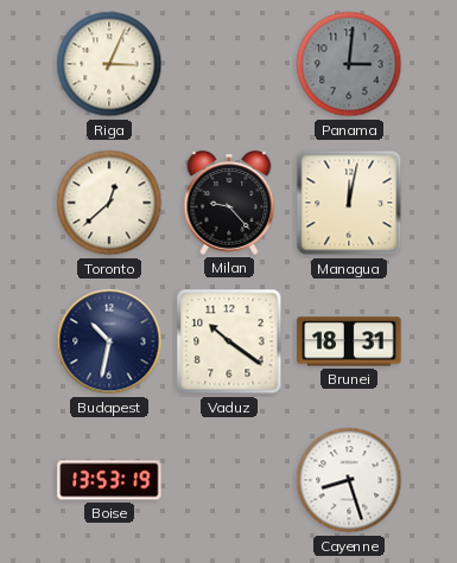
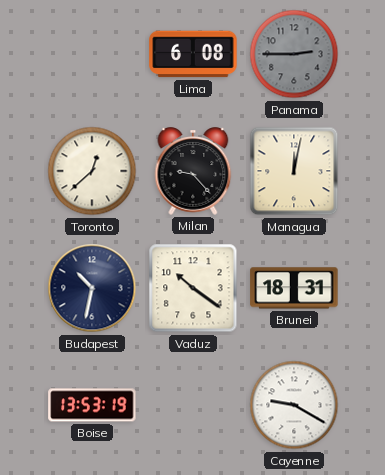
Riga: 3:04 -> none
Lima: none -> 6:08
Panama: 3:01 -> 2:45
Cayenne: 8:27 -> 9:20
